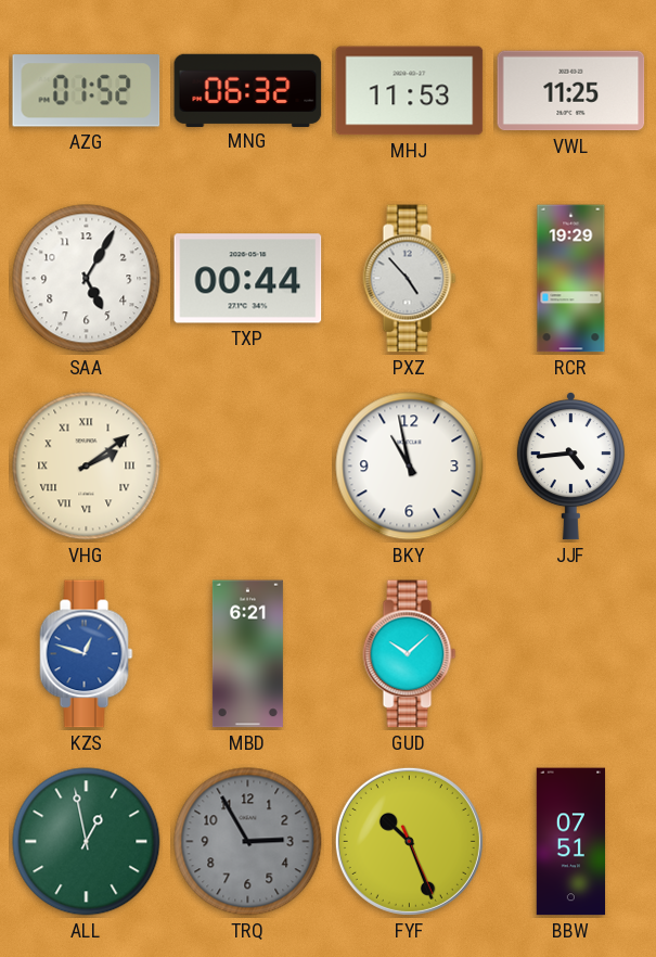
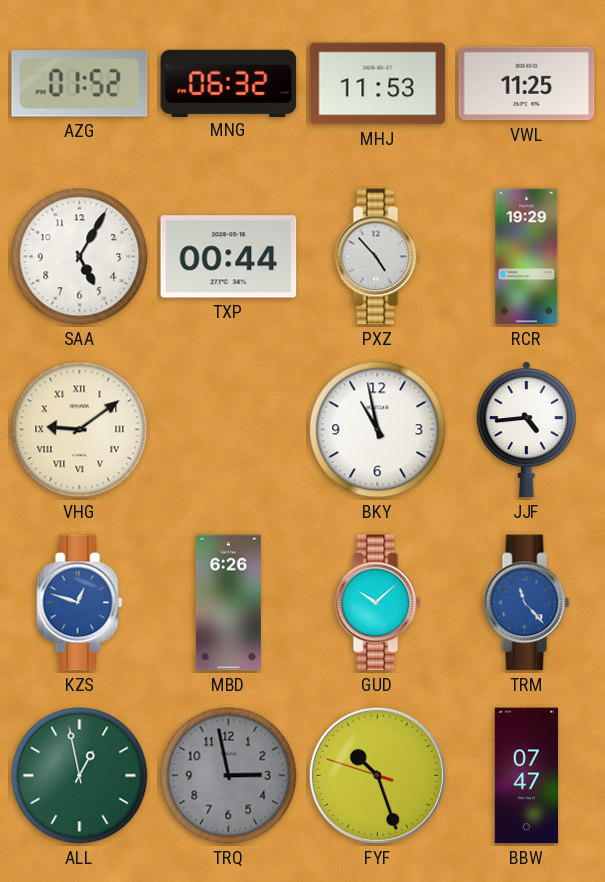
VHG: 2:09 -> 9:09
MBD: 6:21 -> 6:26
TRM: none -> 11:23
TRQ: 2:55 -> 2:58
FYF: 10:26:26 -> 10:26:48
BBW: 07:51 -> 07:47
